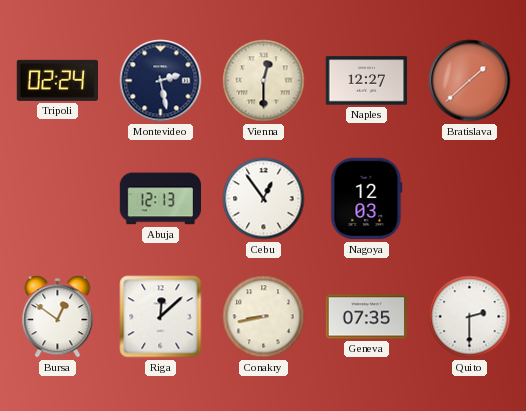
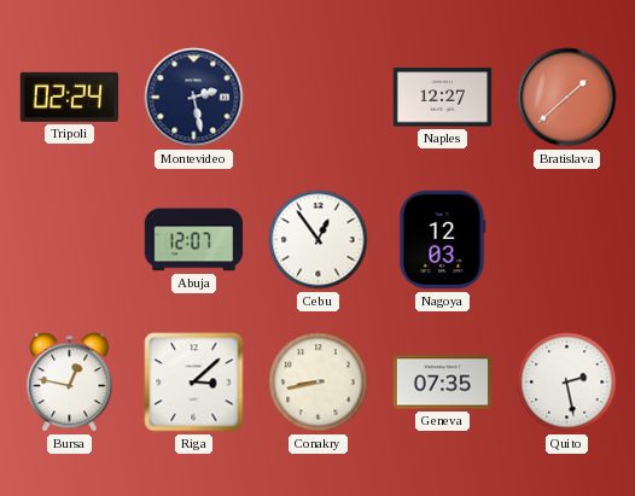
Vienna: 12:30 -> none
Abuja: 12:13 -> 12:07
Bursa: 12:51 -> 12:47
Riga: 12:08 -> 3:08
Quito: 2:30 -> 2:28
